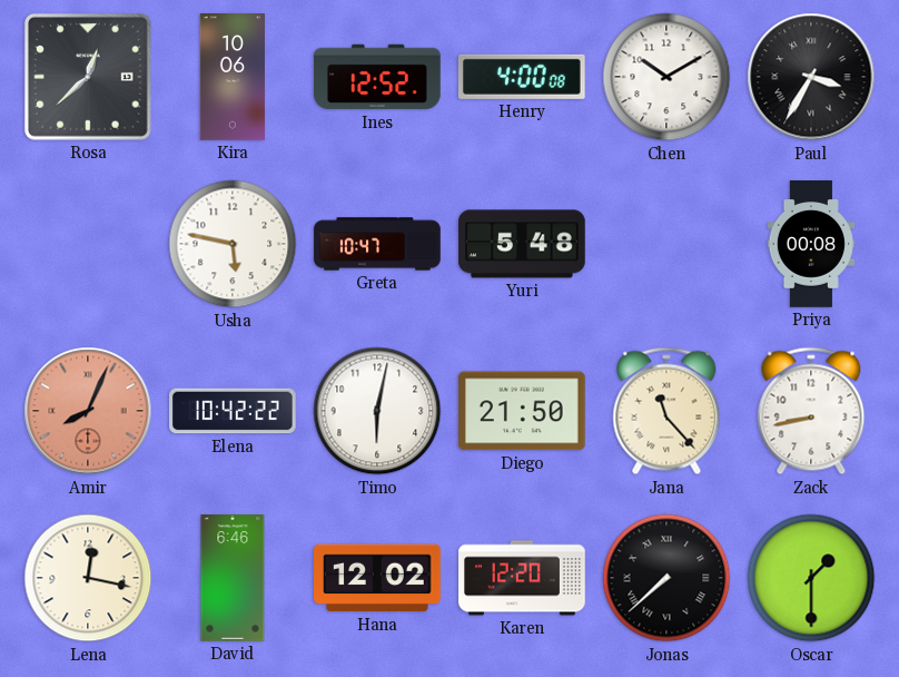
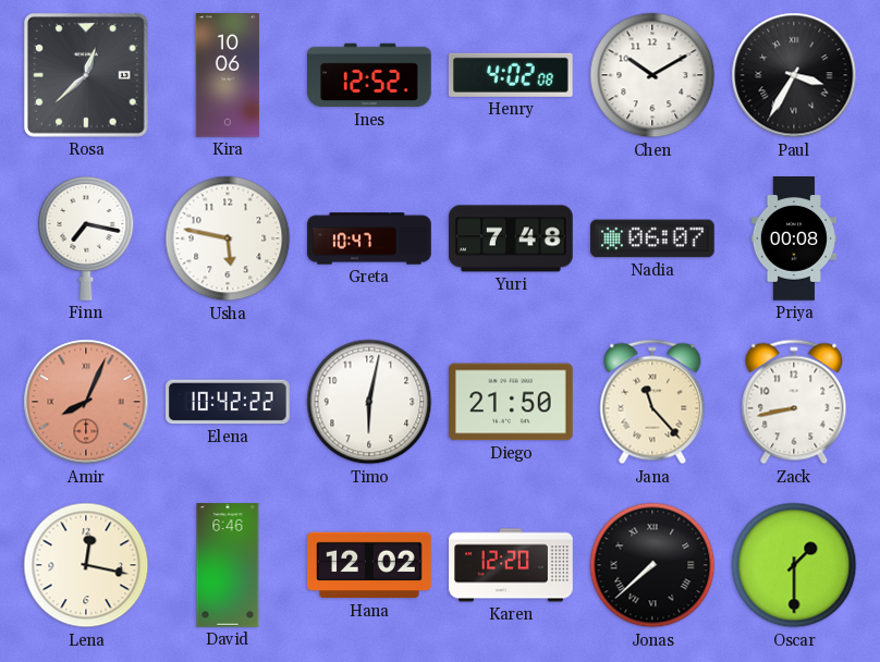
Henry: 4:00 -> 4:02
Finn: none -> 7:17
Yuri: 5:48 -> 7:48
Nadia: none -> 06:07
